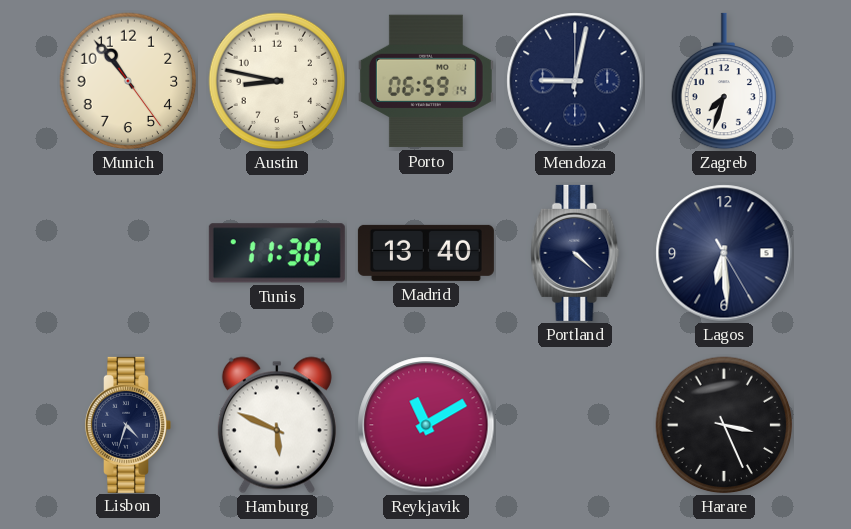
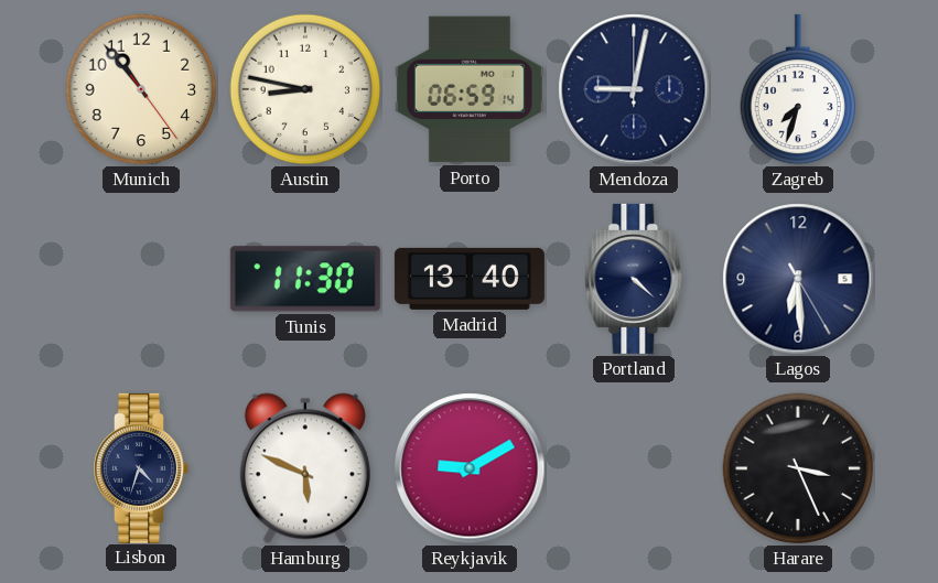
Reykjavik: 11:10 -> 9:10
